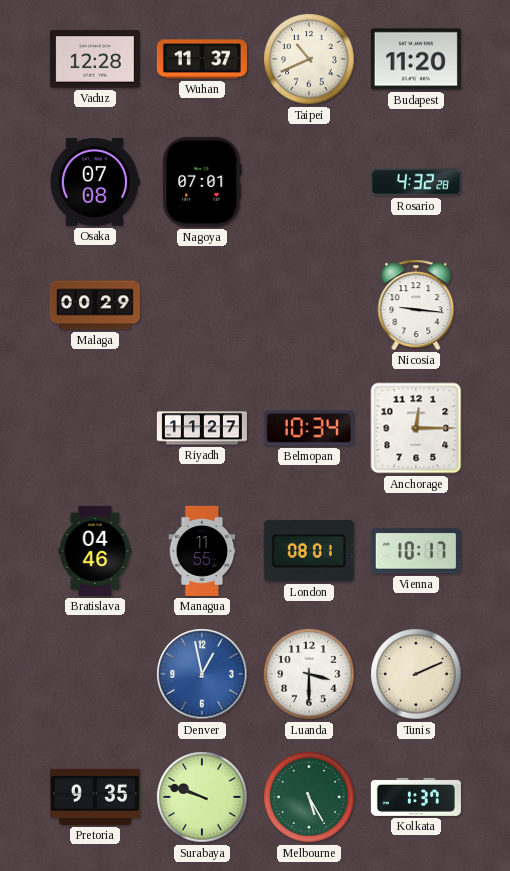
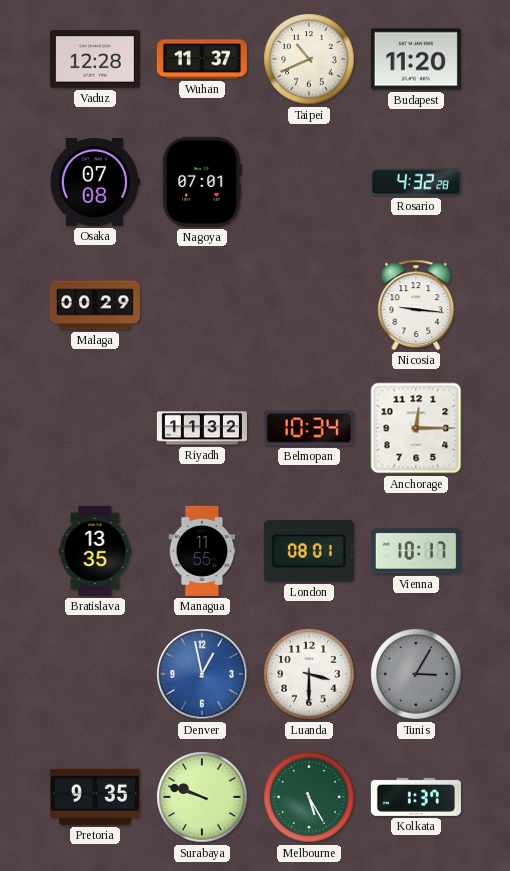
Riyadh: 11:27 -> 11:32
Bratislava: 04:46 -> 13:35
Tunis: 2:11 -> 3:05
Tunis dial: cream -> grey
